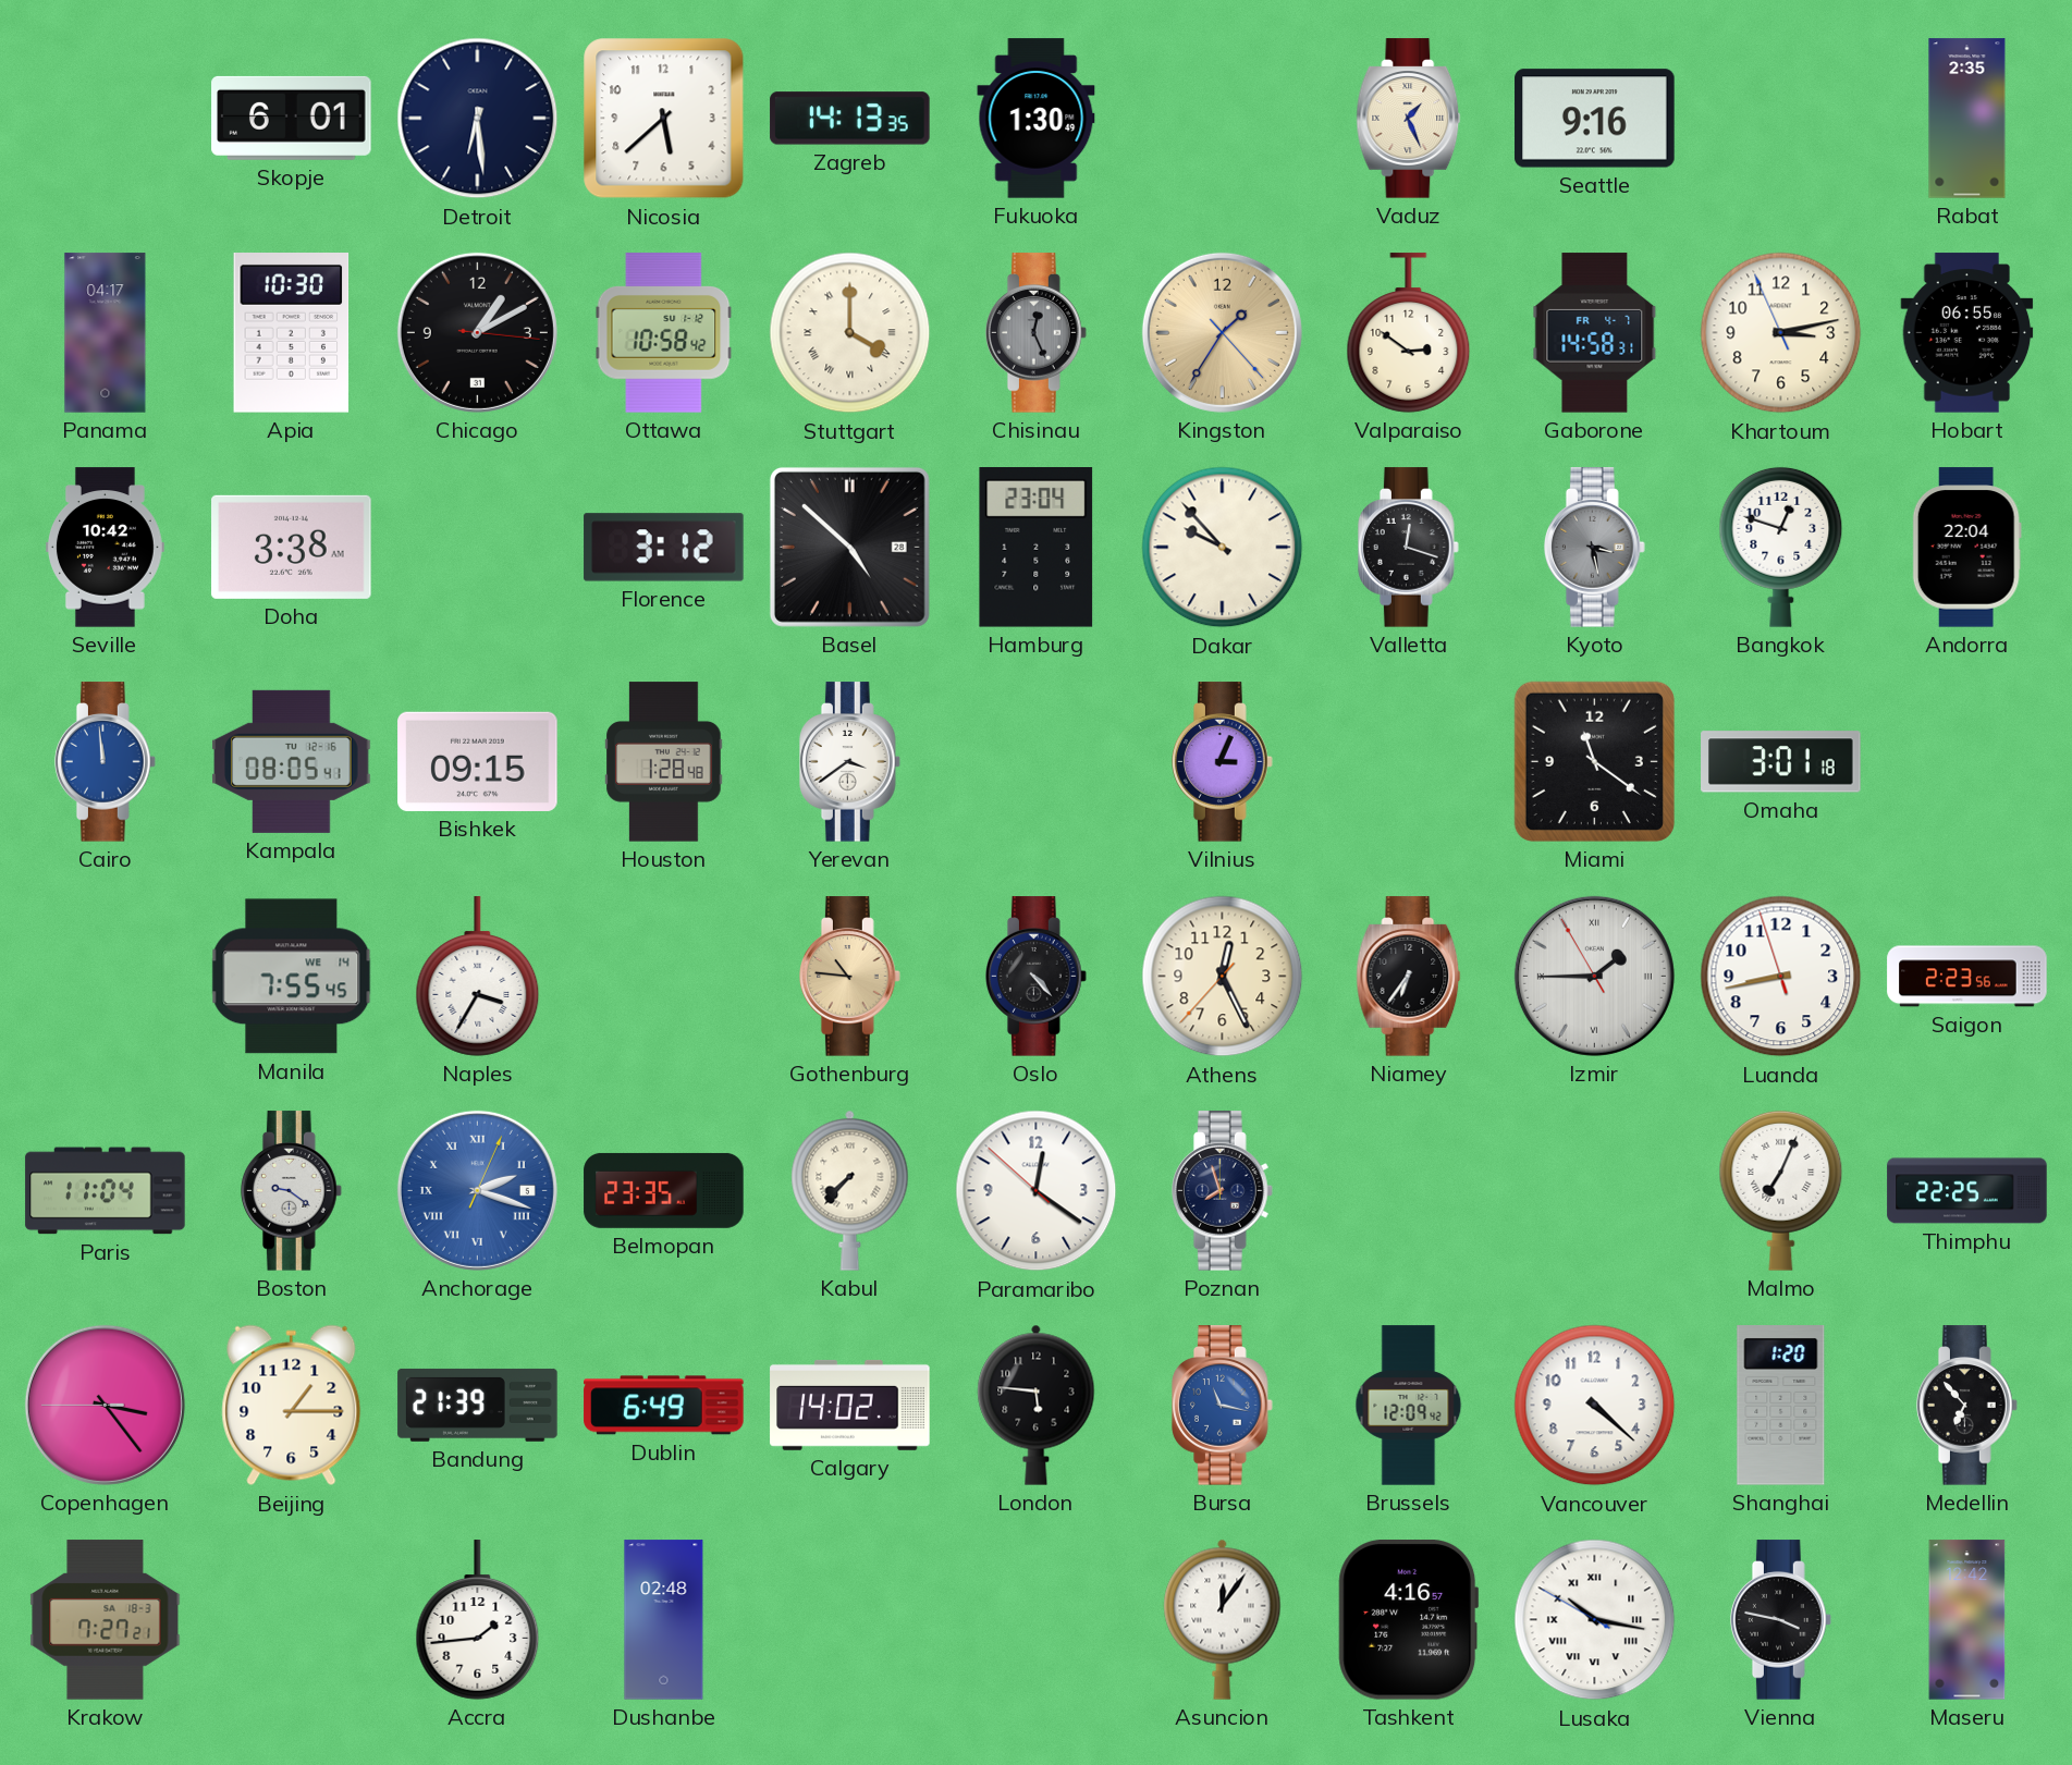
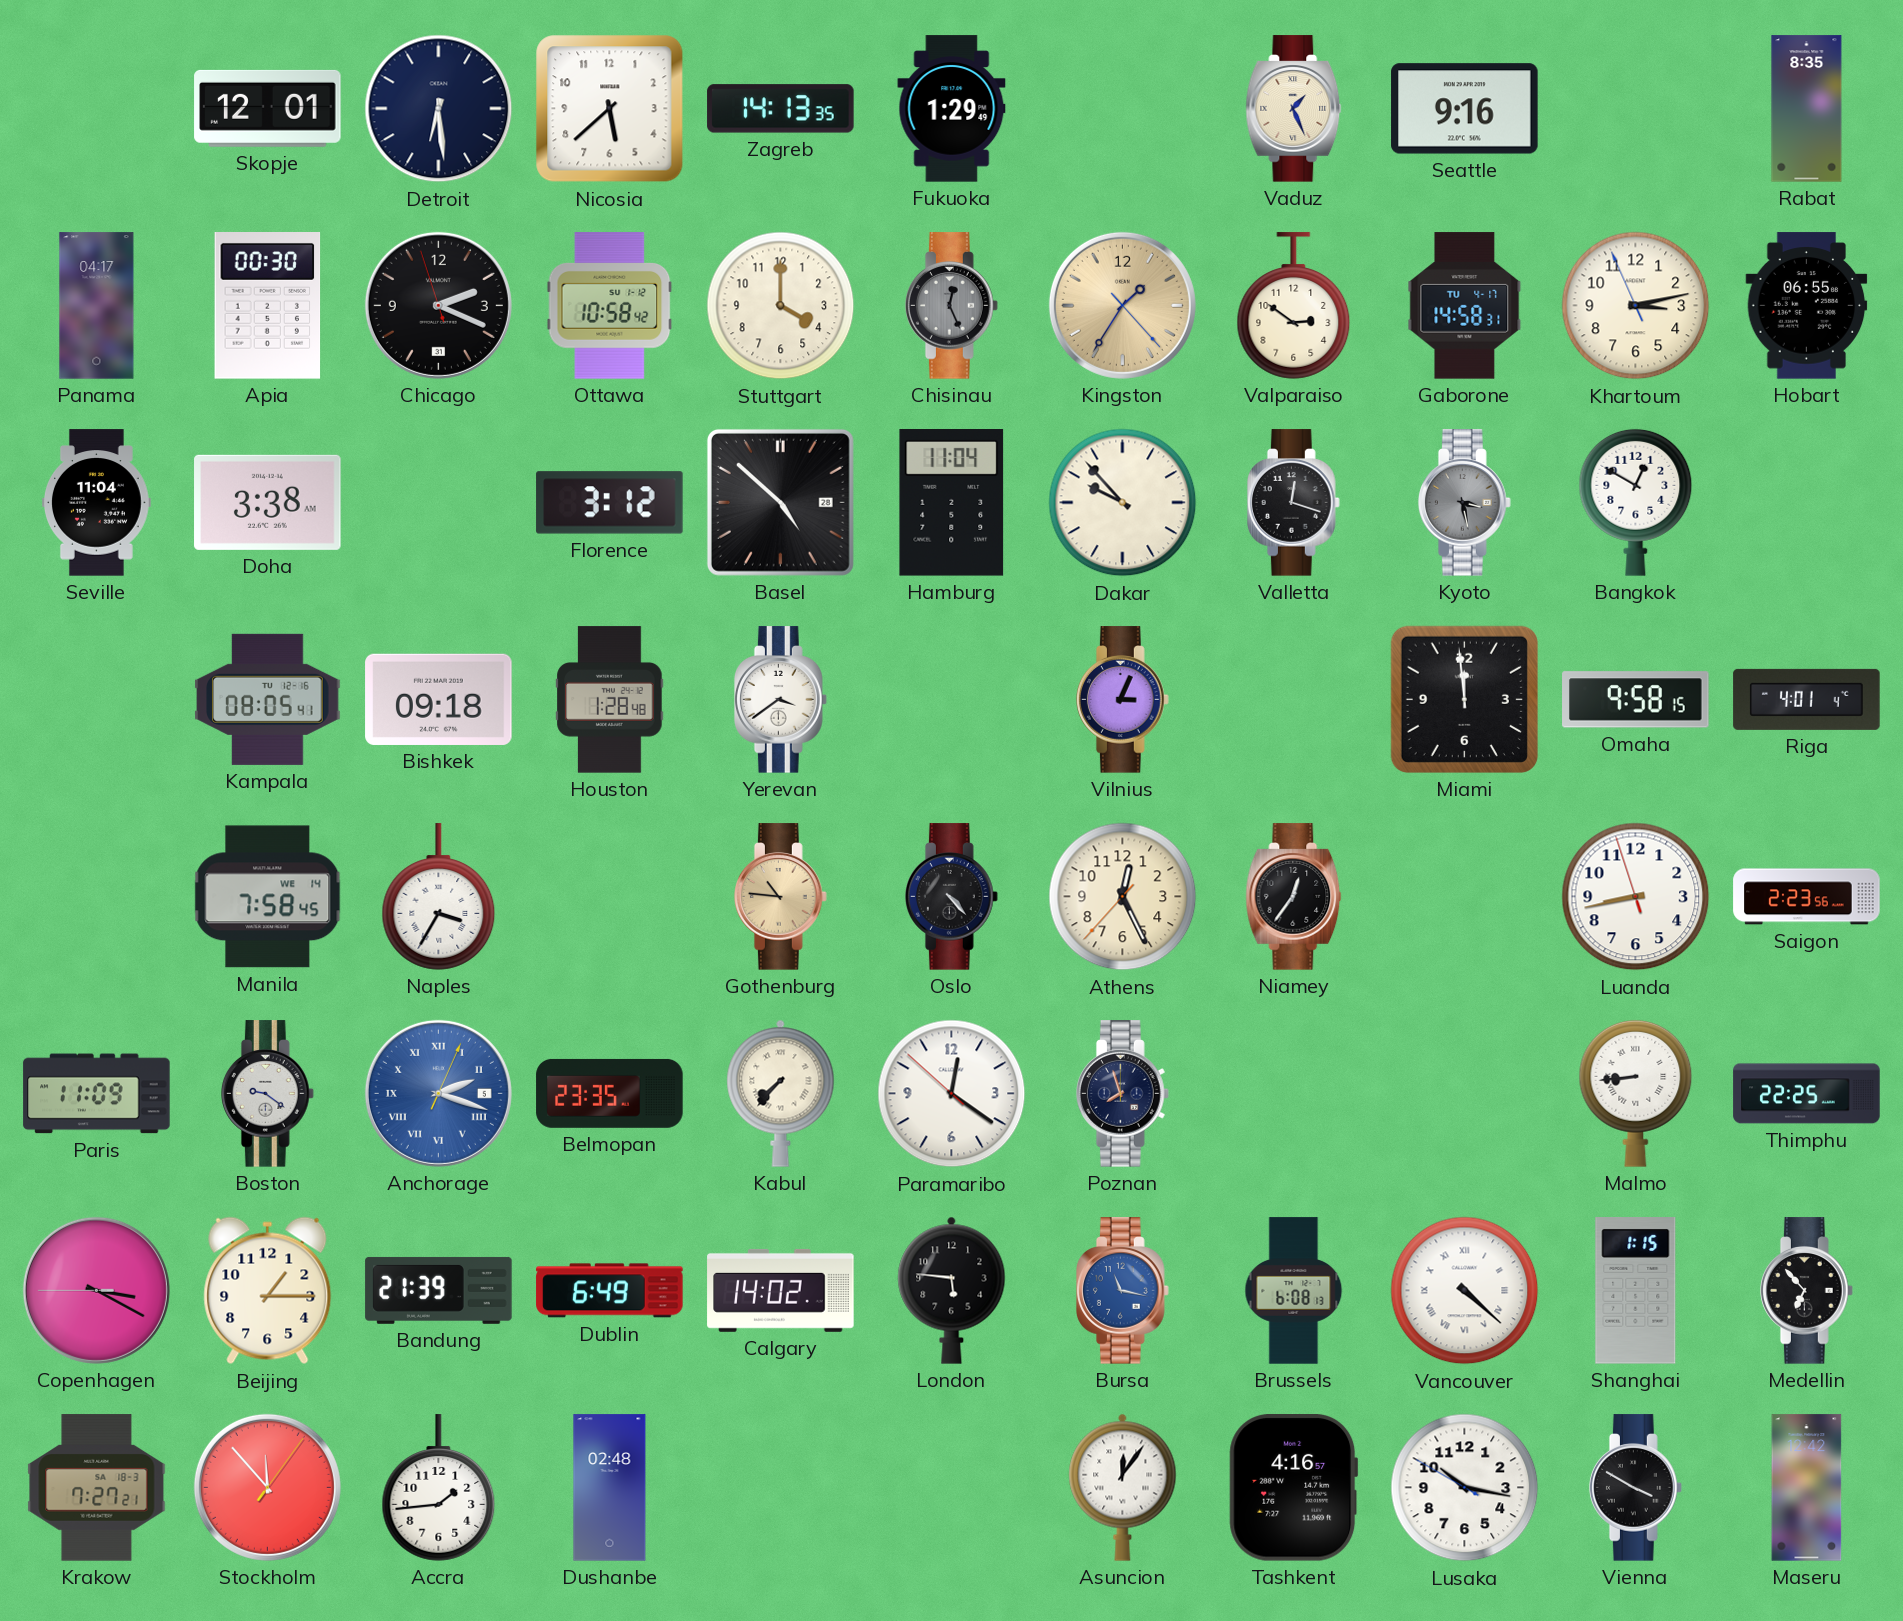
Skopje: 6:01 -> 12:01
Fukuoka: 1:30 -> 1:29
Rabat: 2:35 -> 8:35
Apia: 10:30 -> 00:30
Chicago: 1:10 -> 2:18
Stuttgart numerals: Roman -> Arabic
Gaborone date: FR 4-7 -> TU 4-17
Seville: 10:42 -> 11:04
Hamburg: 23:04 -> 11:04
Bangkok: 12:48 -> 12:50
Andorra: 22:04 -> none
Cairo: 11:59 -> none
Bishkek: 09:15 -> 09:18
Miami: 11:21 -> 11:59
Omaha: 3:01 -> 9:58
Riga: none -> 4:01
Manila: 7:55 -> 7:58
Niamey: 6:36 -> 12:36
Izmir: 1:44 -> none
Paris: 11:04 -> 11:09
Malmo: 7:04 -> 8:44
Copenhagen: 3:23 -> 3:19
Brussels: 12:09 -> 6:08
Vancouver numerals: Arabic -> Roman
Shanghai: 1:20 -> 1:15
Stockholm: none -> 11:53
Lusaka numerals: Roman -> Arabic
Vienna: 3:47 -> 3:50
